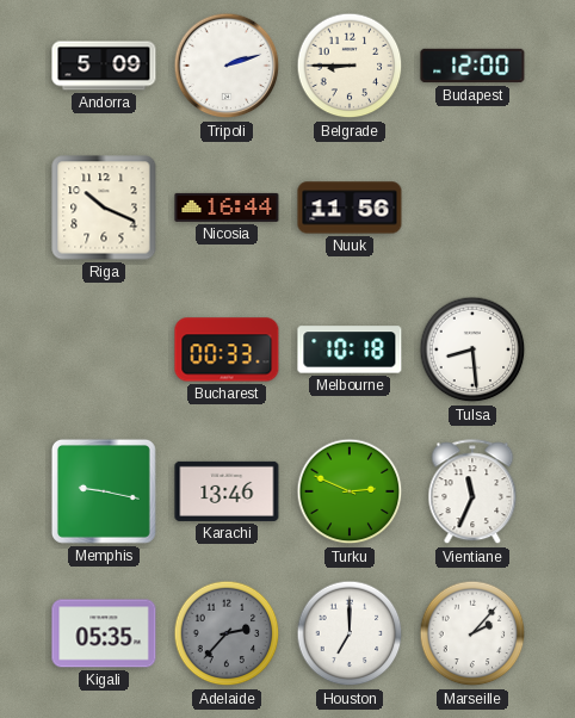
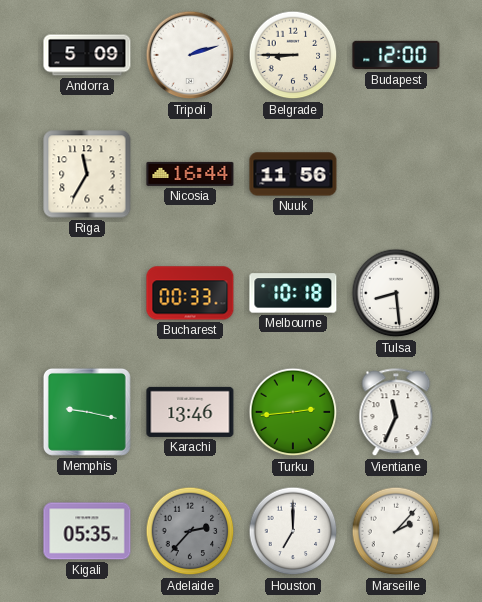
Riga: 10:19 -> 11:35
Turku: 2:49 -> 2:44
